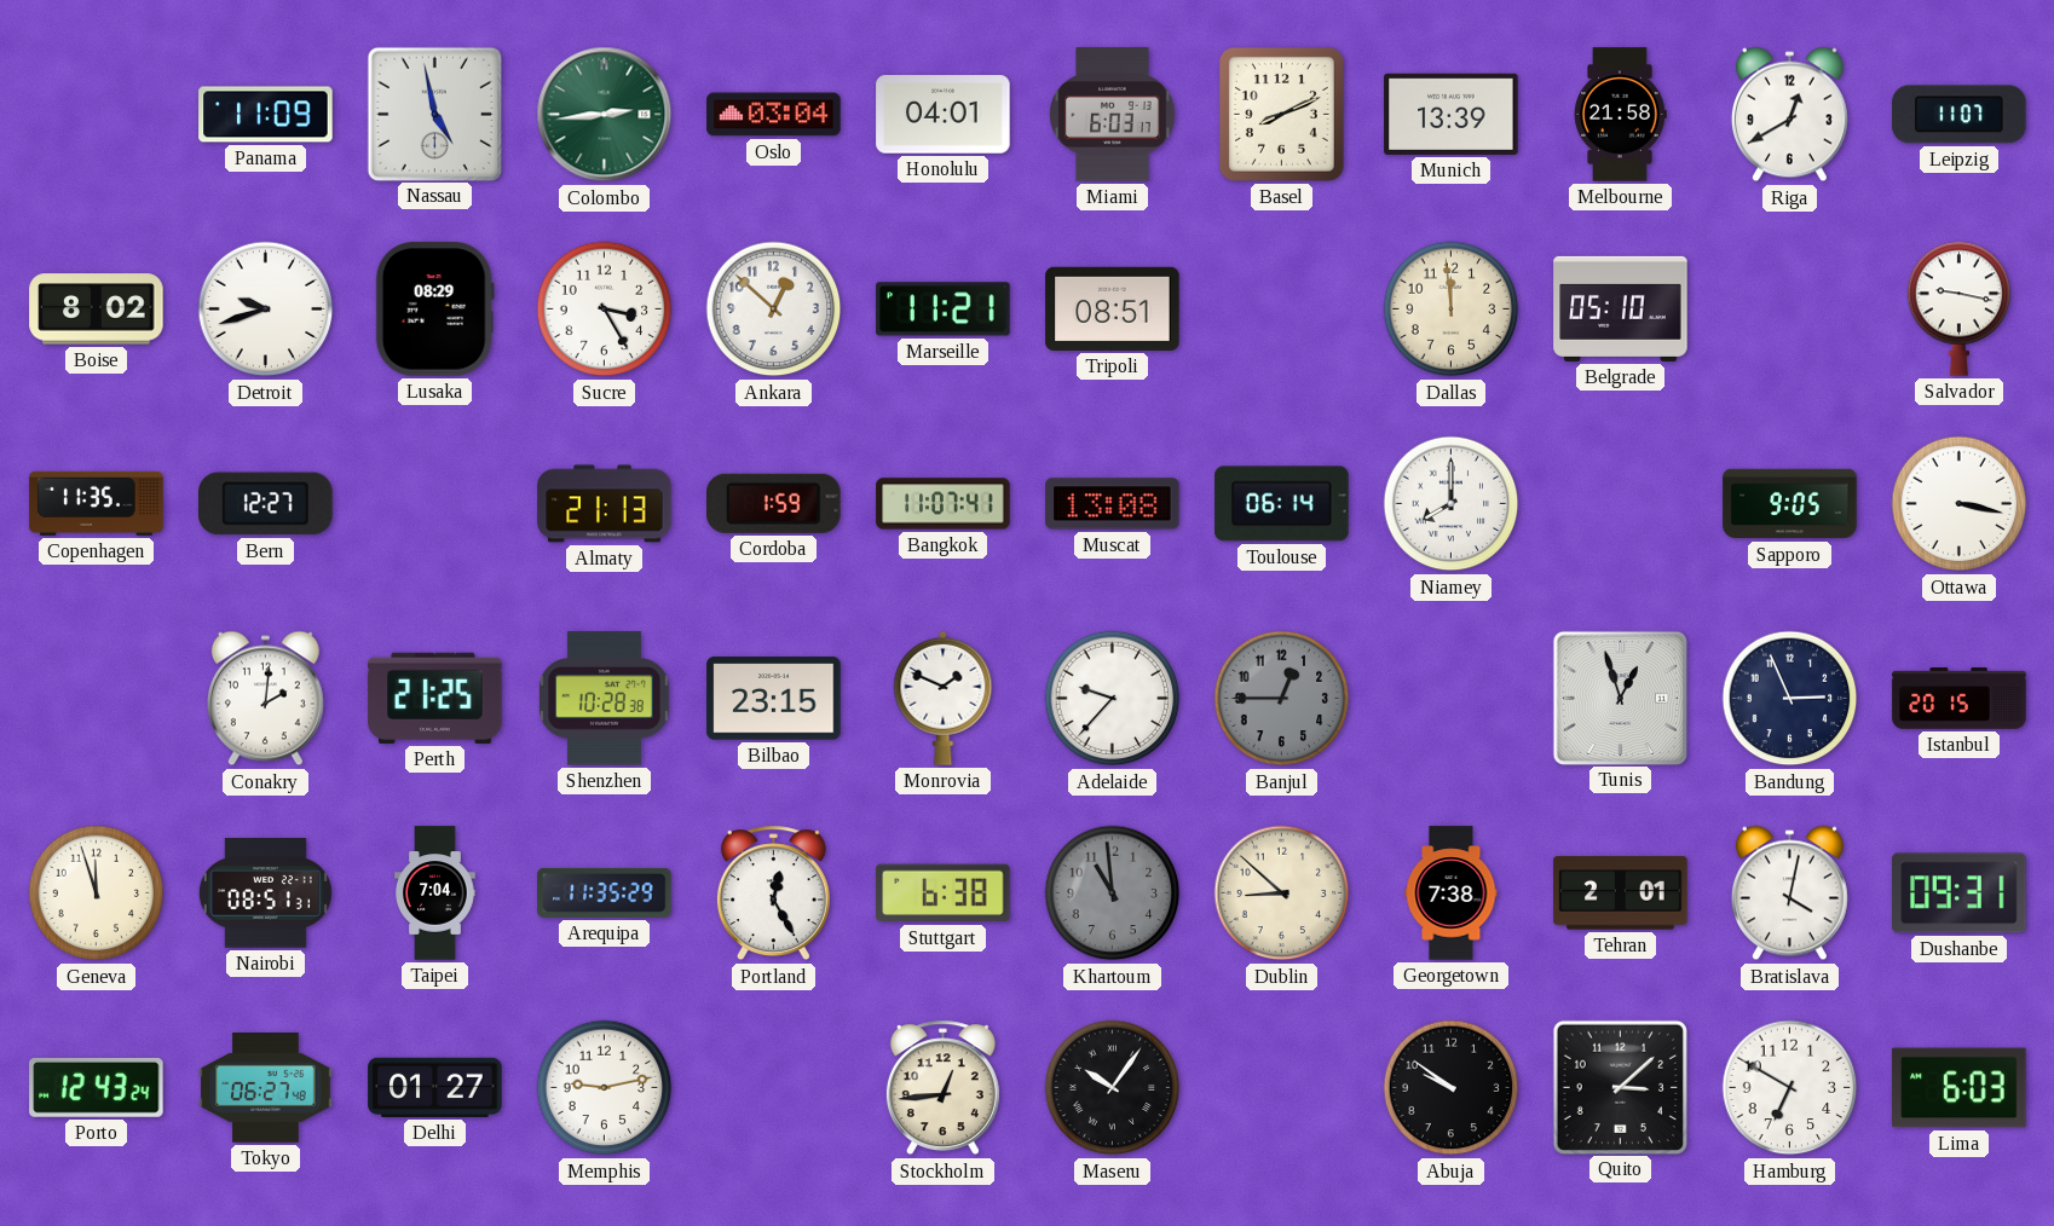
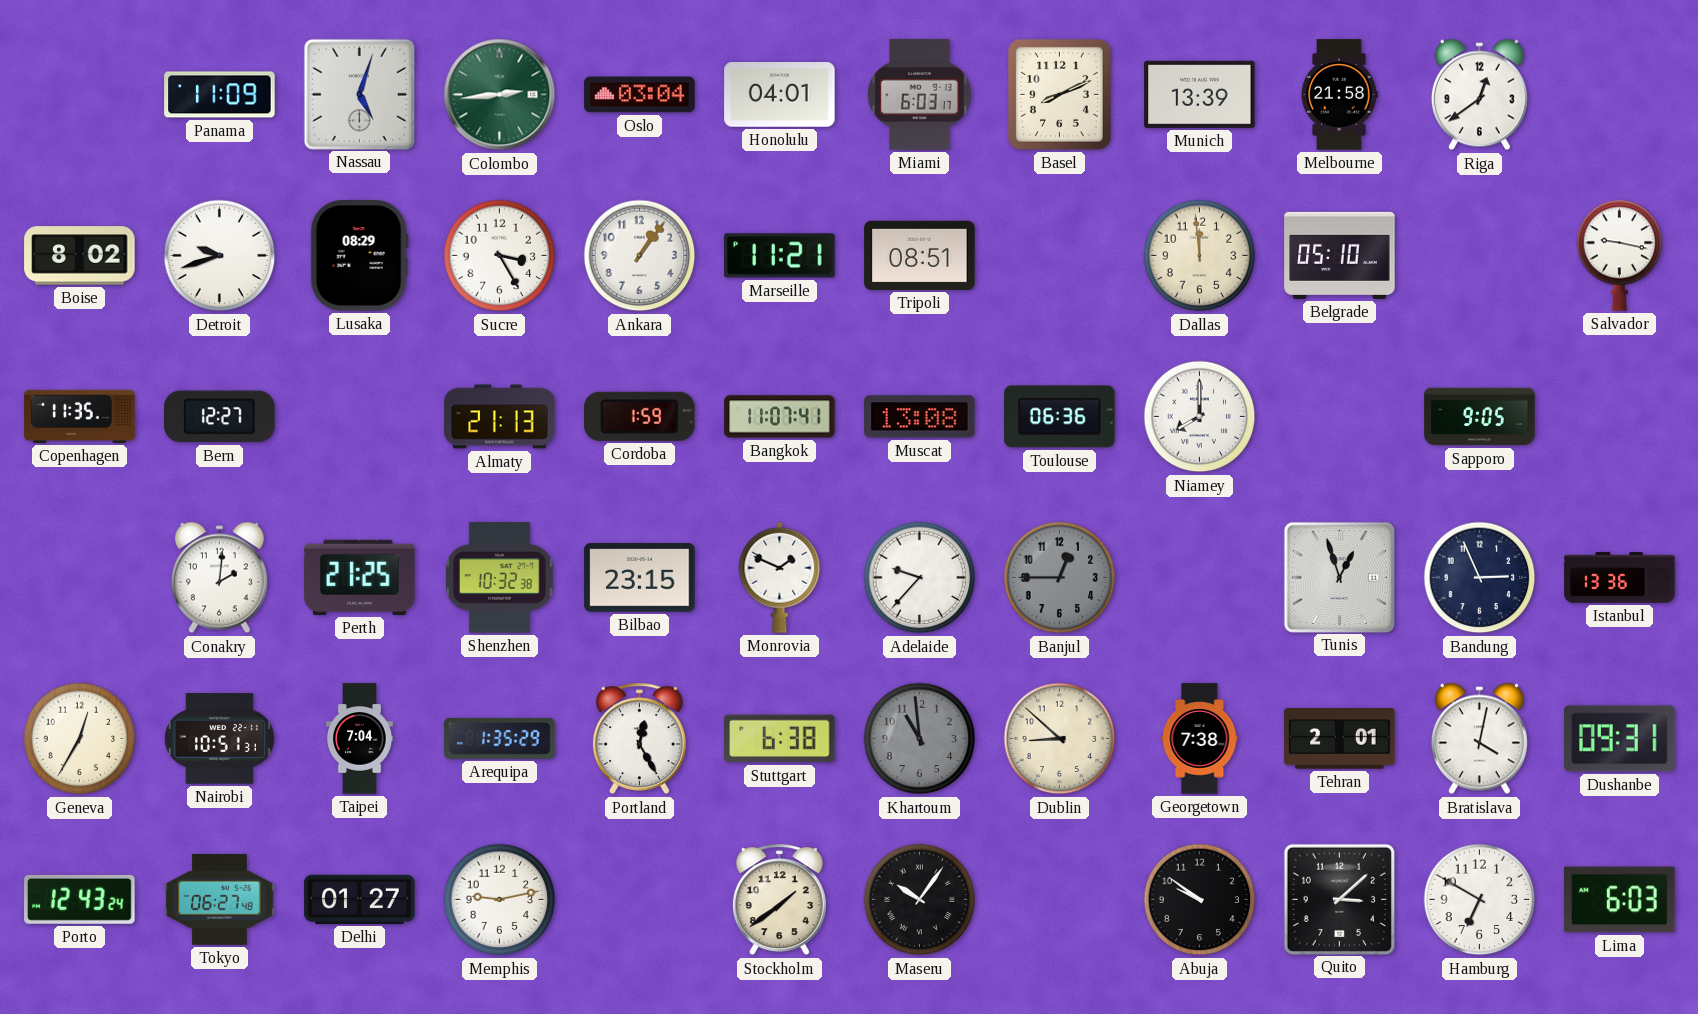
Nassau: 4:58 -> 5:03
Riga: 12:40 -> 12:39
Leipzig: 11:07 -> none
Ankara: 12:52 -> 1:06
Toulouse: 06:14 -> 06:36
Ottawa: 3:17 -> none
Shenzhen: 10:28 -> 10:32
Istanbul: 20:15 -> 13:36
Geneva: 11:57 -> 12:35
Nairobi: 08:51 -> 10:51
Arequipa: 11:35 -> 1:35
Stockholm: 12:44 -> 1:39
